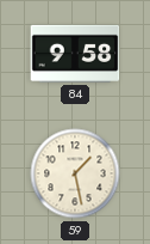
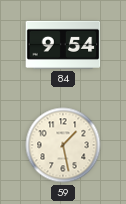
84: 9:58 -> 9:54
